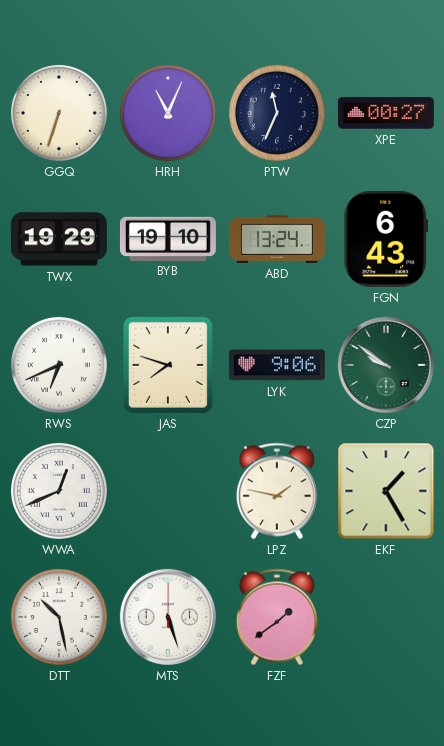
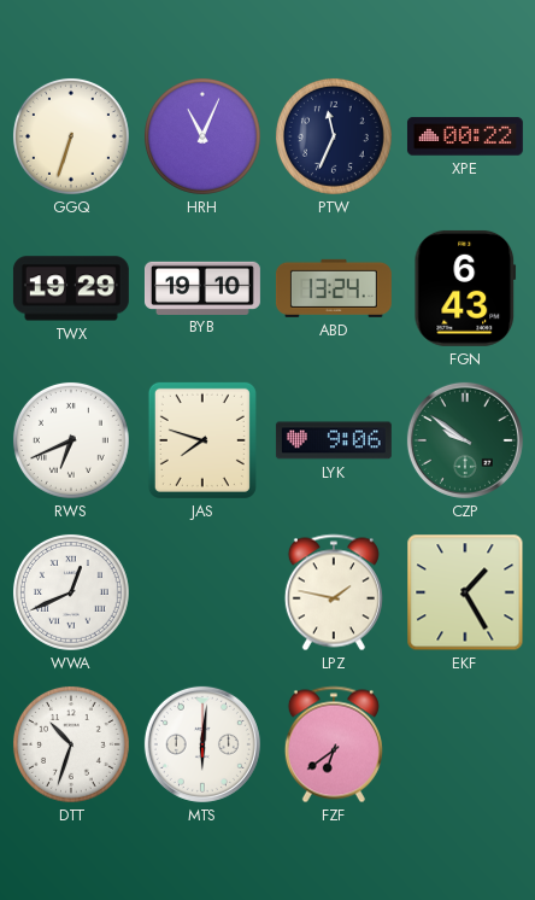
XPE: 00:27 -> 00:22
DTT: 10:28 -> 10:33
MTS: 5:27 -> 6:01
FZF: 1:39 -> 6:39
